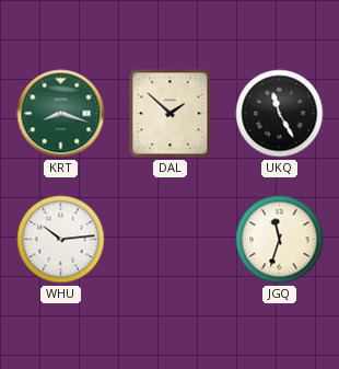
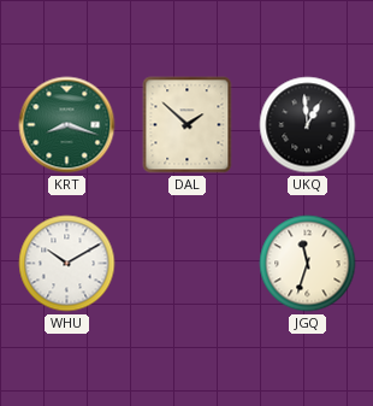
UKQ: 11:25 -> 12:59
WHU: 10:14 -> 10:10
